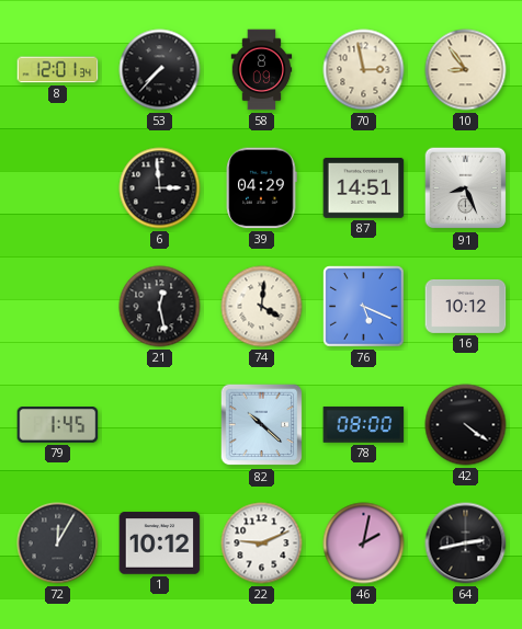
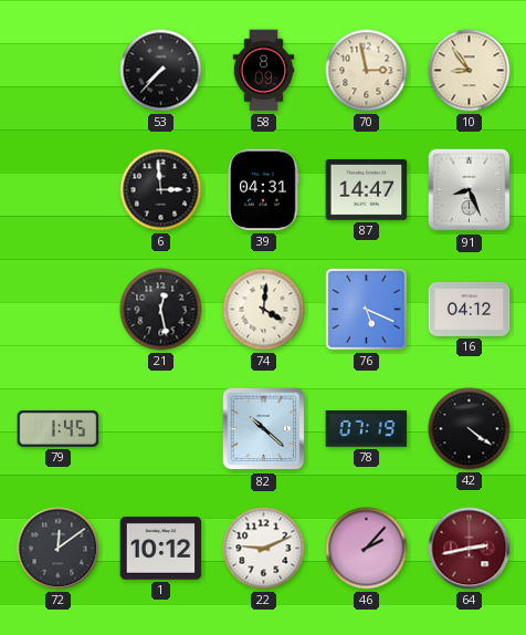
8: 12:01 -> none
39: 04:29 -> 04:31
87: 14:51 -> 14:47
16: 10:12 -> 04:12
78: 08:00 -> 07:19
72: 12:05 -> 12:09
46: 2:02 -> 2:07
64 dial: black -> burgundy
